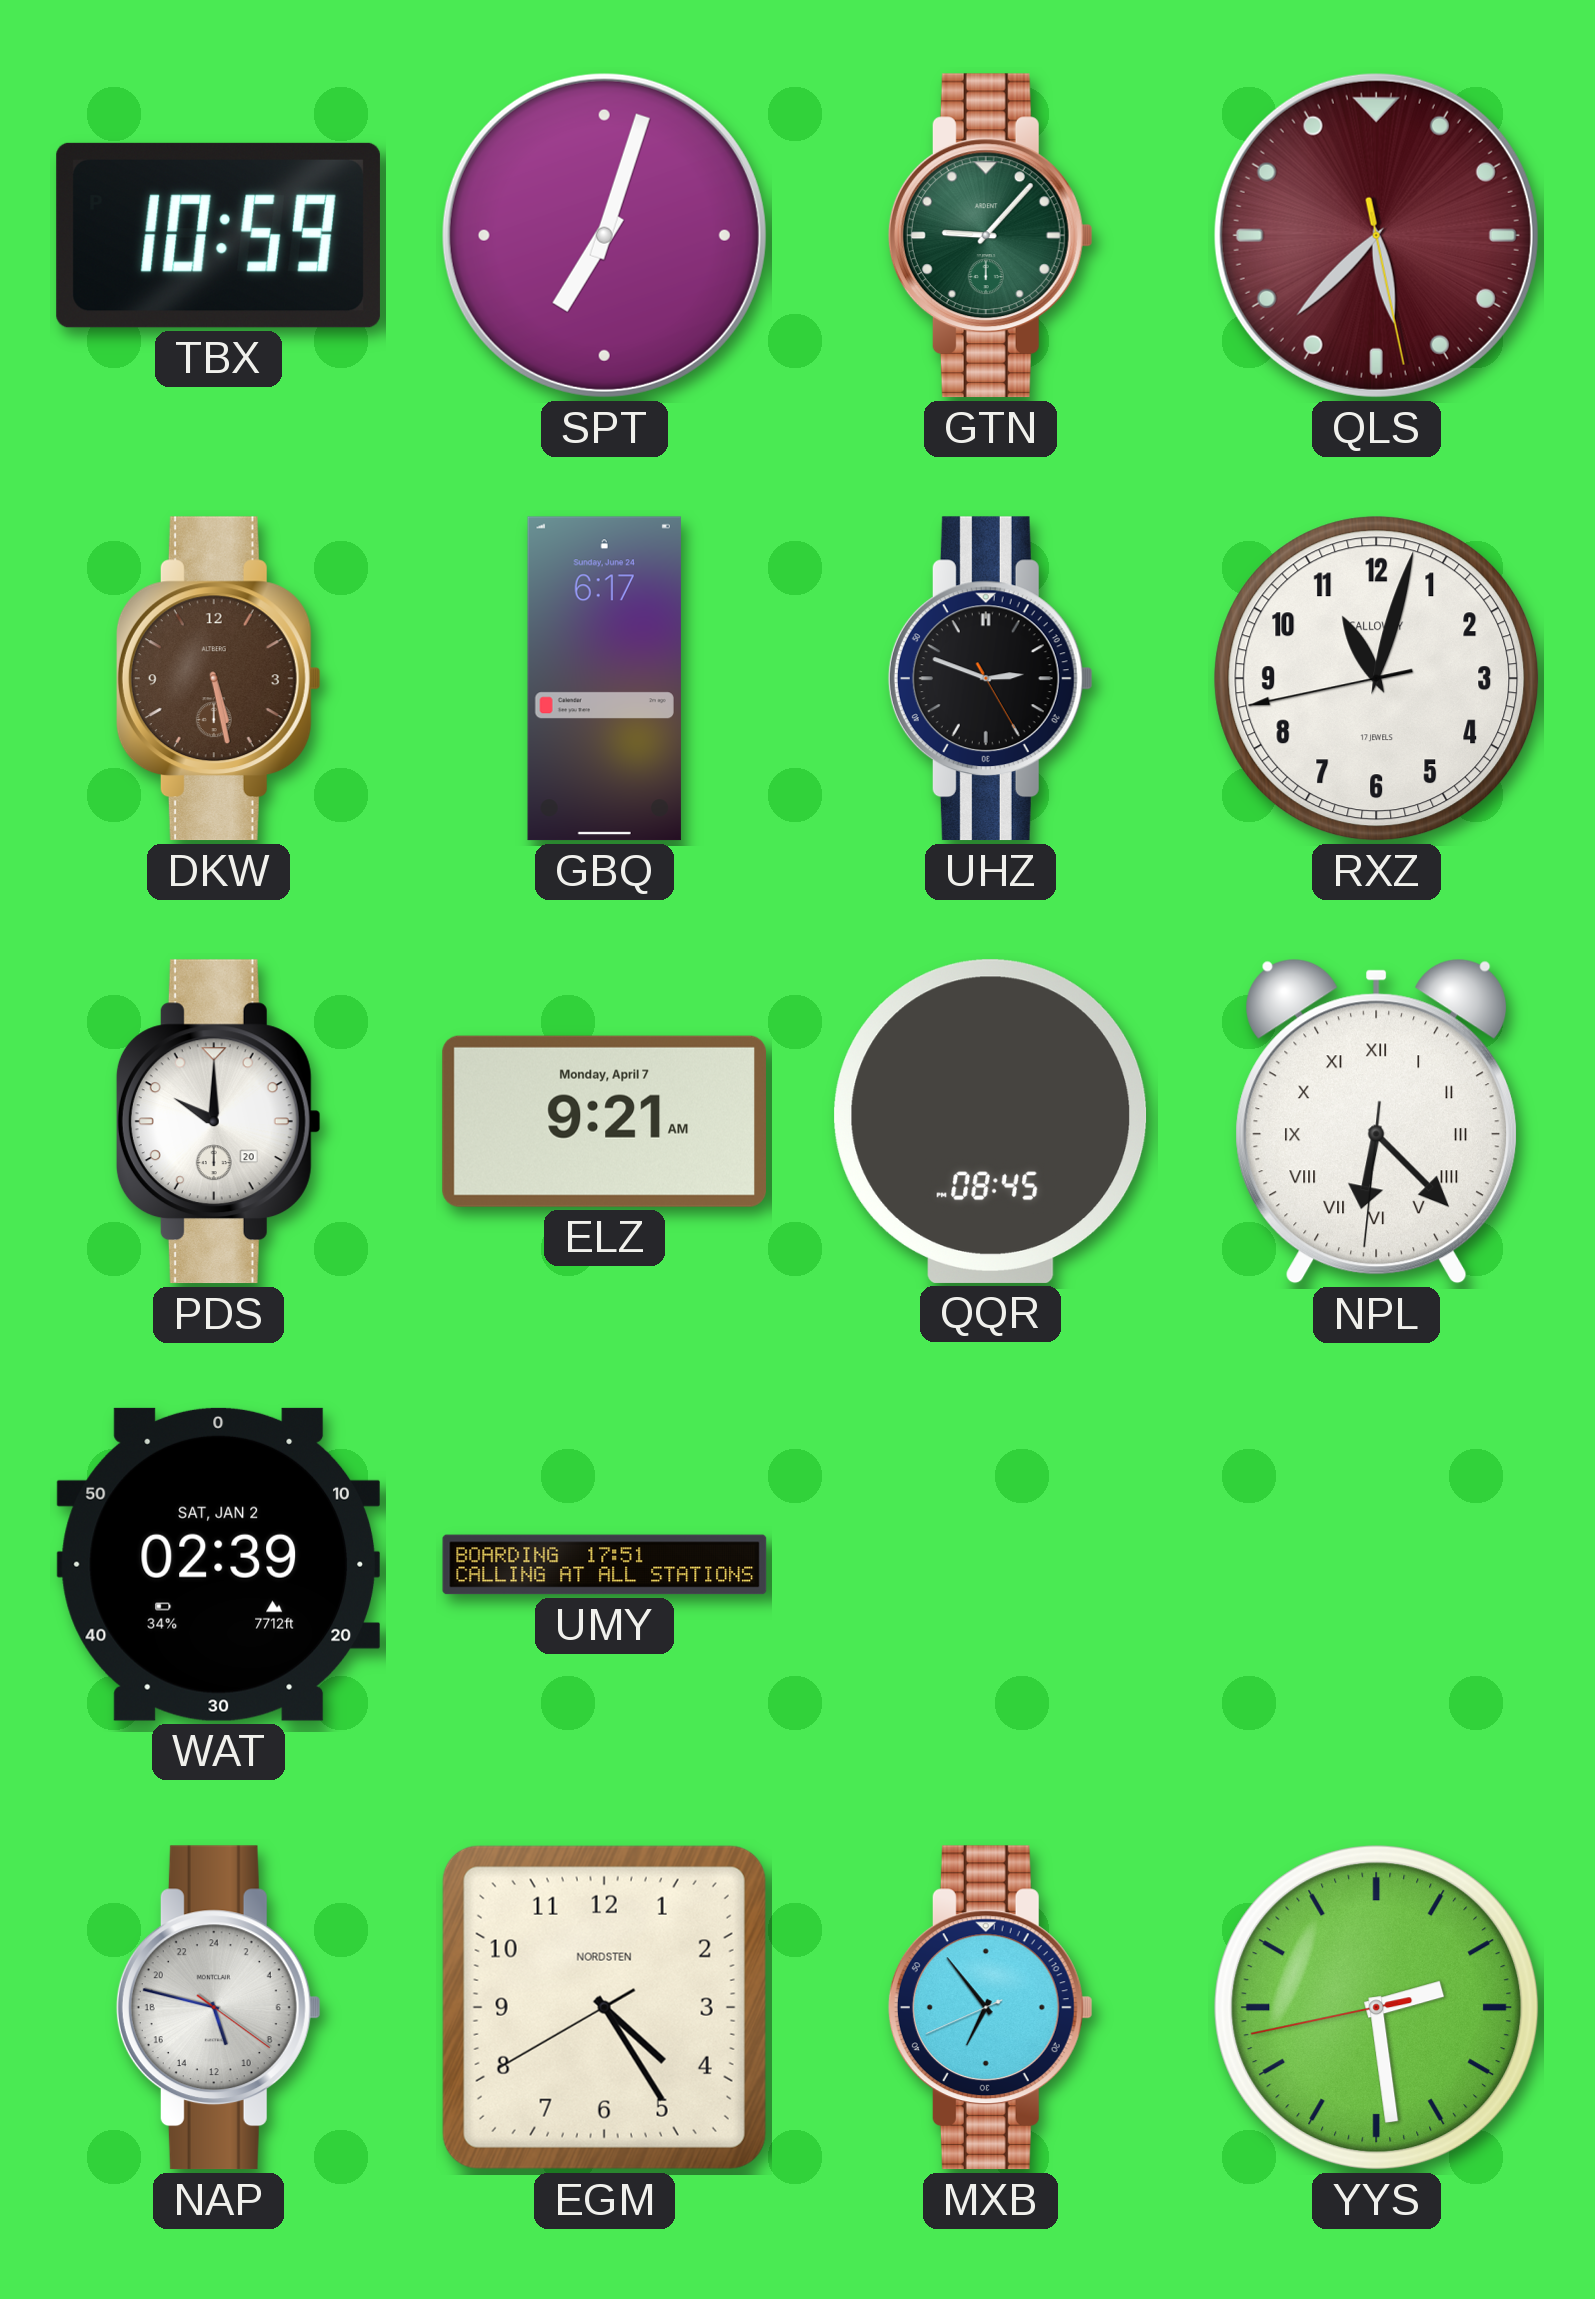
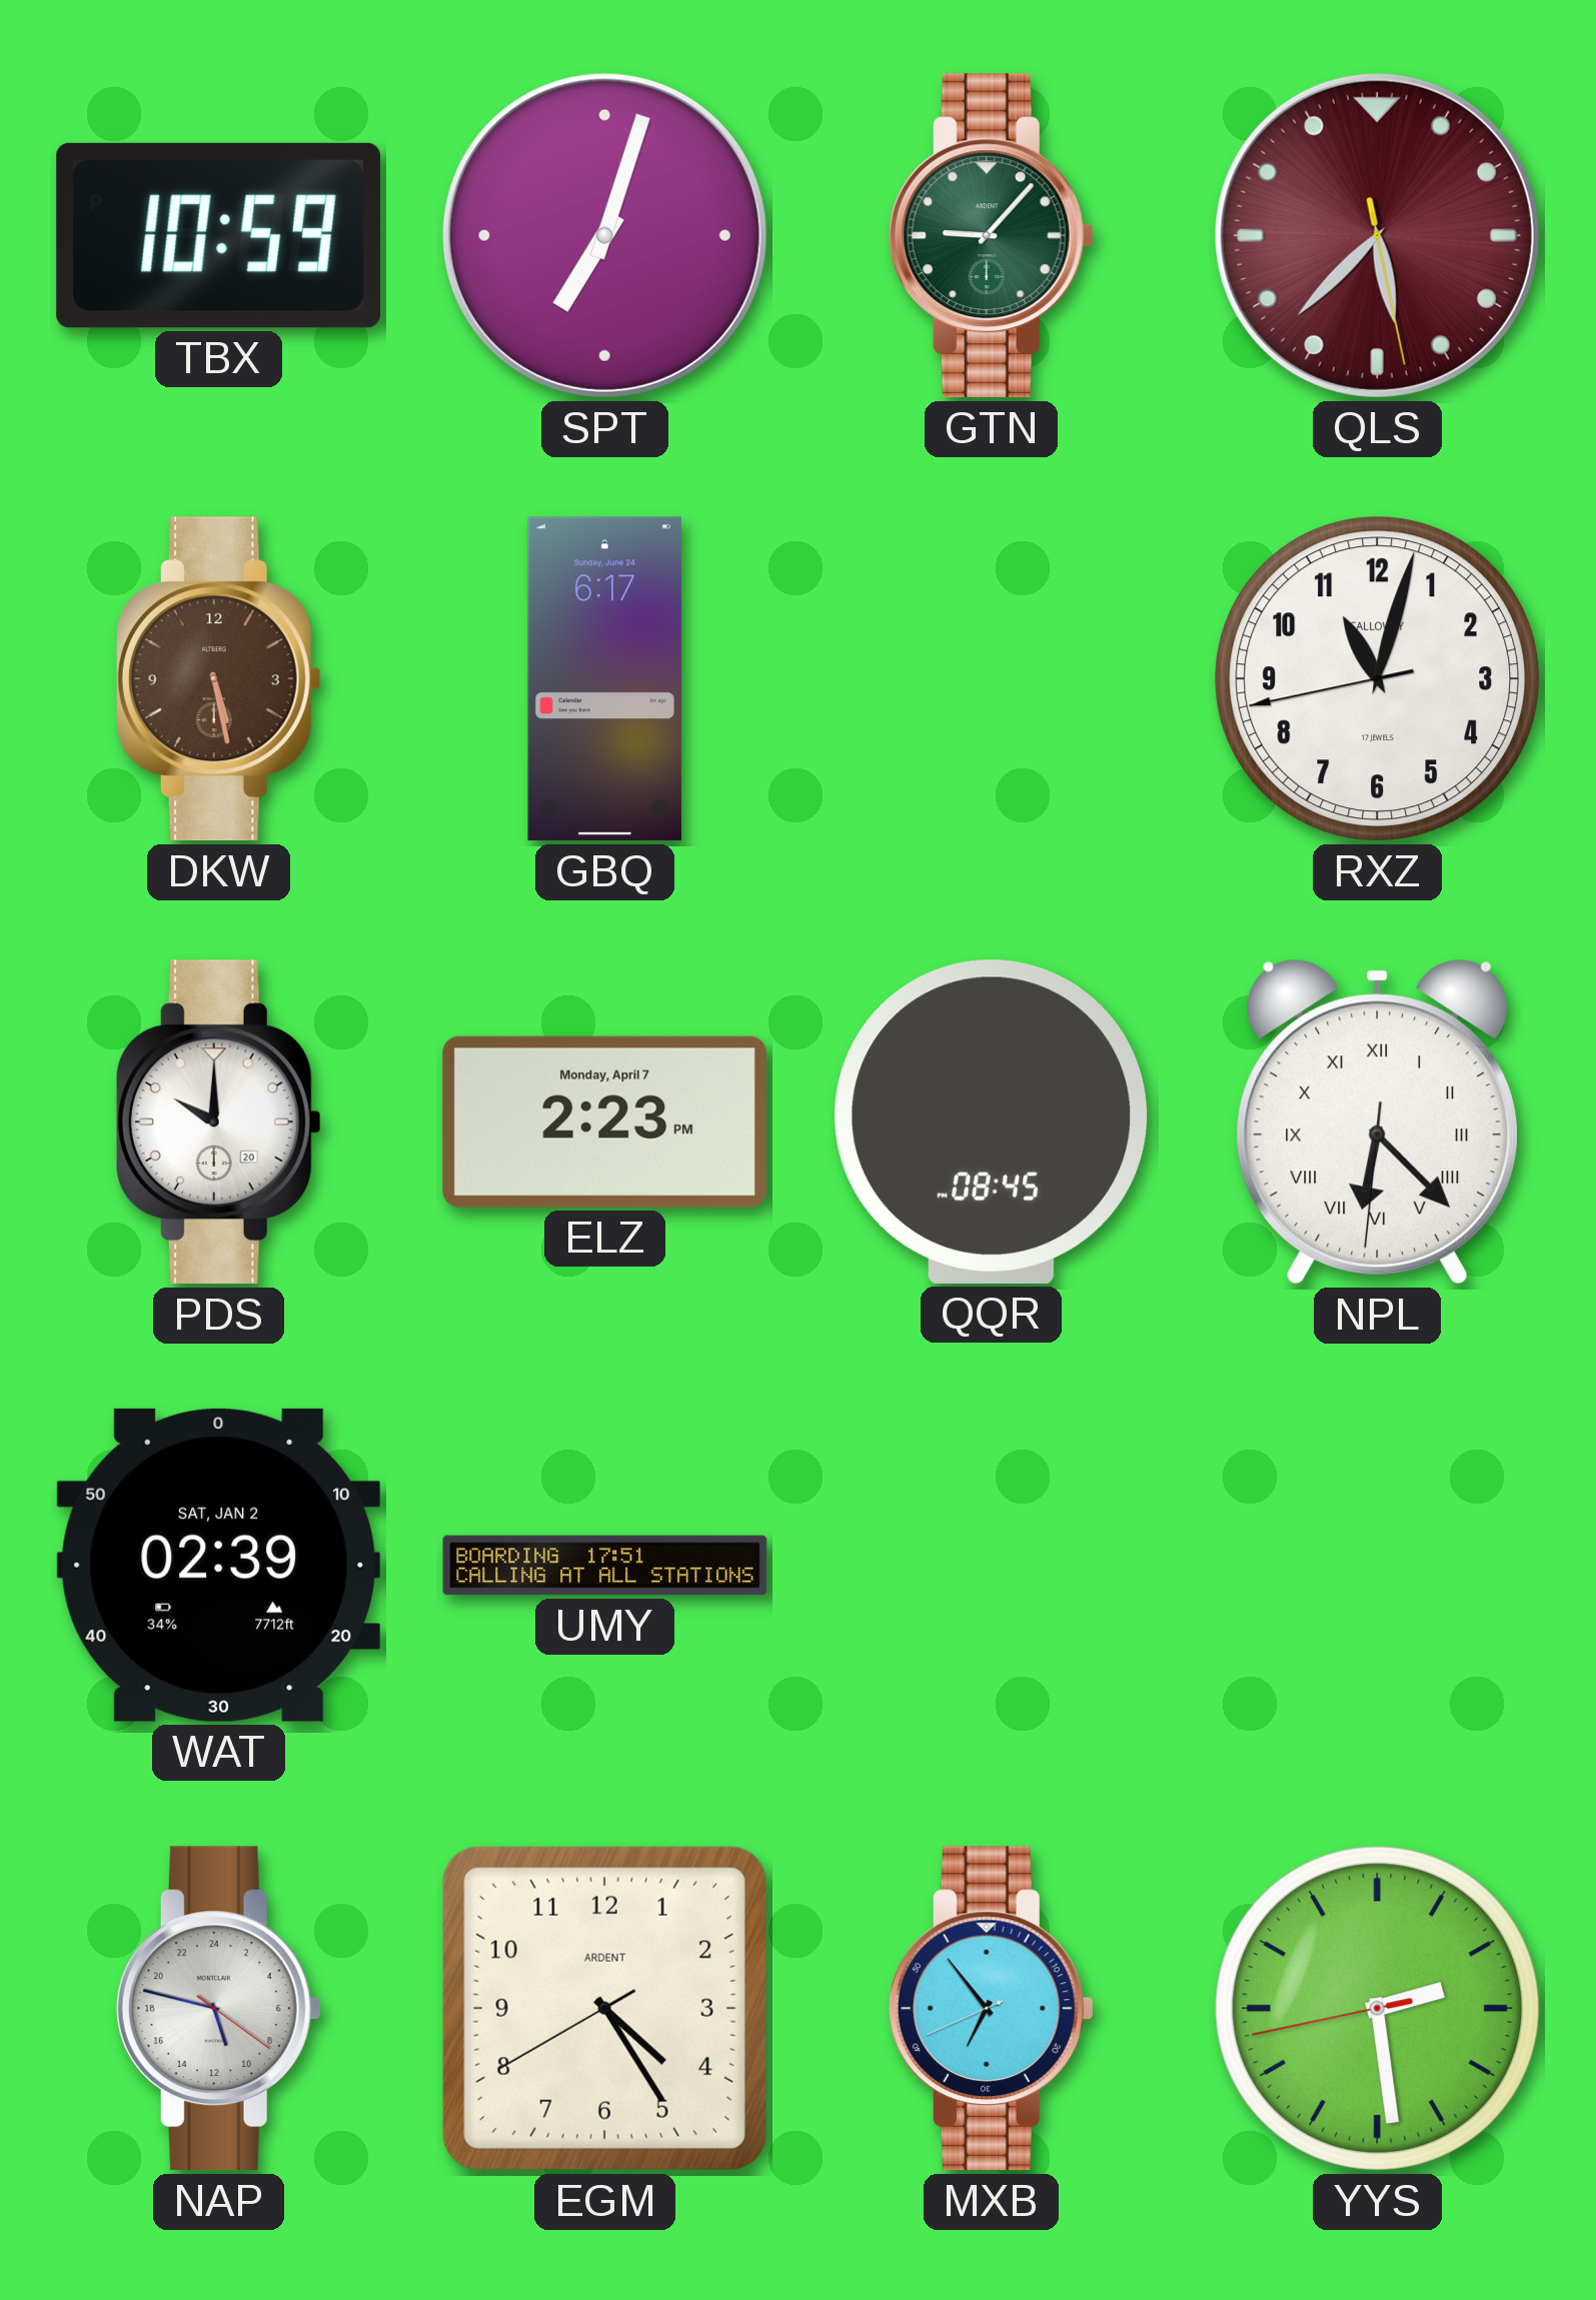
UHZ: 2:48 -> none
ELZ: 9:21 -> 2:23
EGM brand: NORDSTEN -> ARDENT
